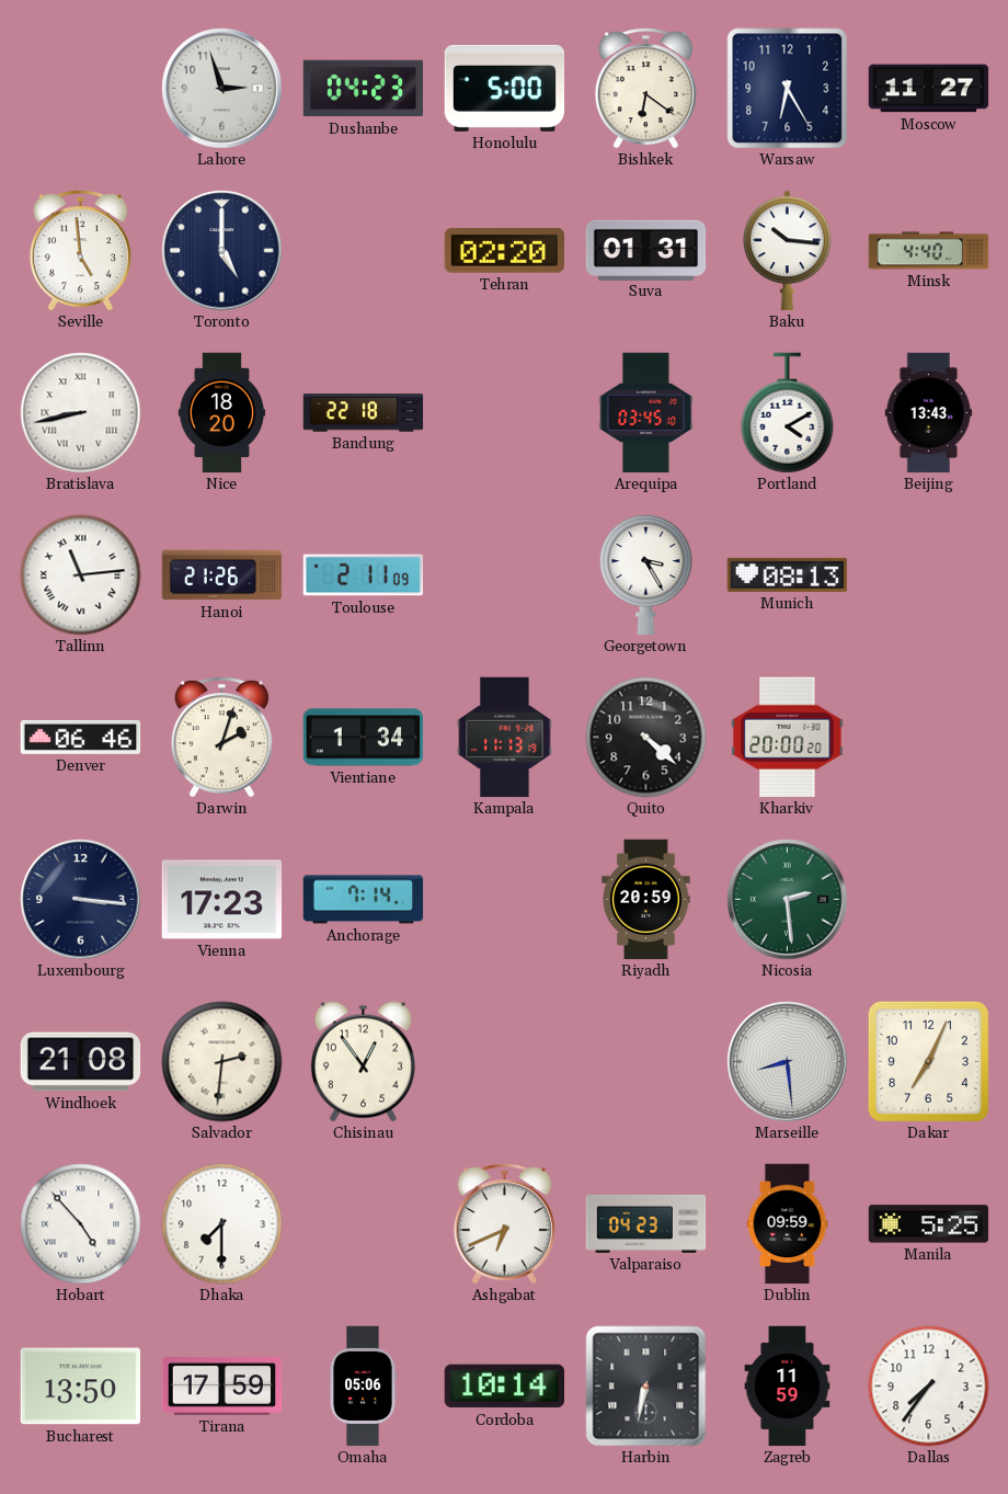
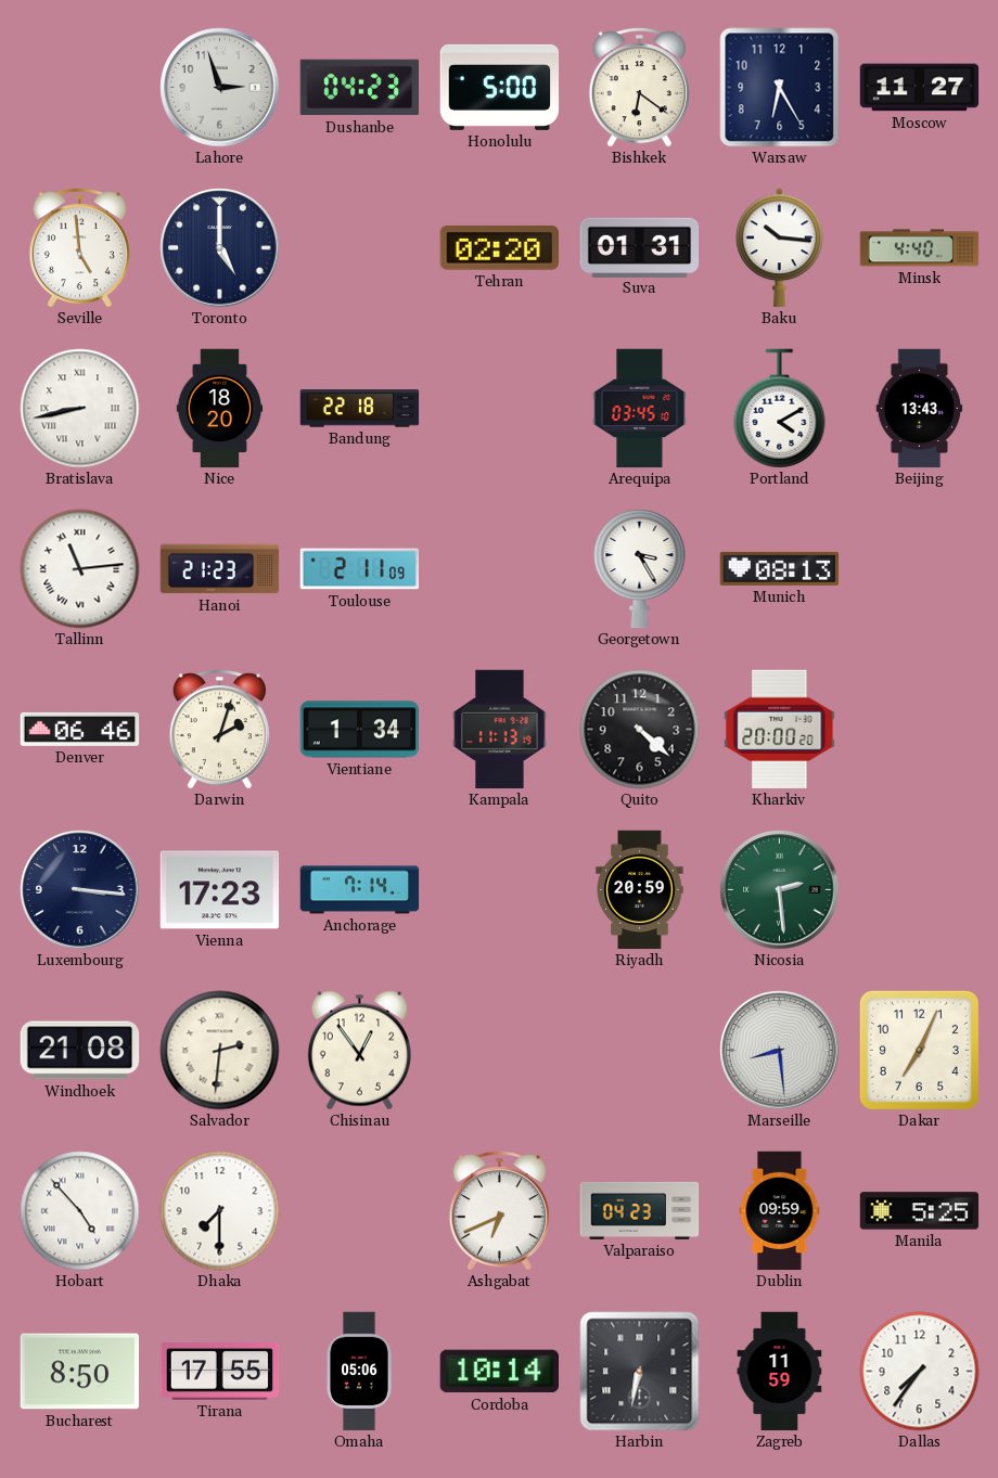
Hanoi: 21:26 -> 21:23
Bucharest: 13:50 -> 8:50
Tirana: 17:59 -> 17:55
